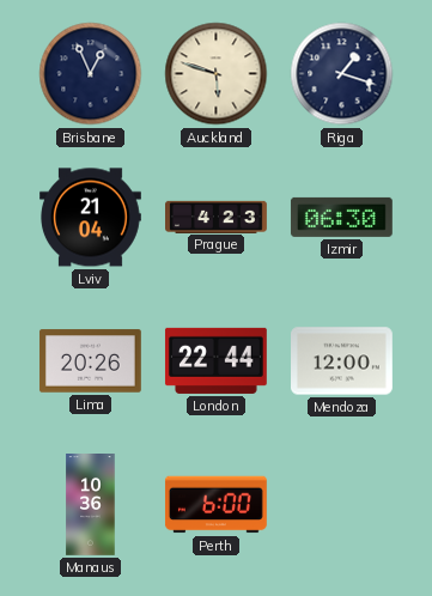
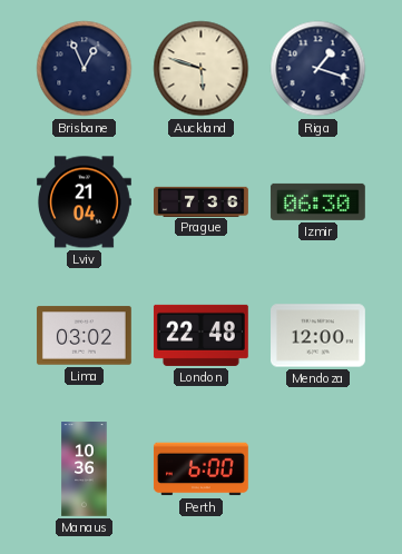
Prague: 4:23 -> 7:36
Lima: 20:26 -> 03:02
London: 22:44 -> 22:48
